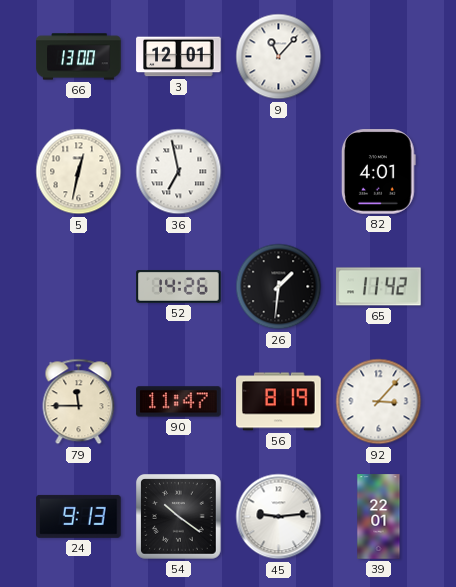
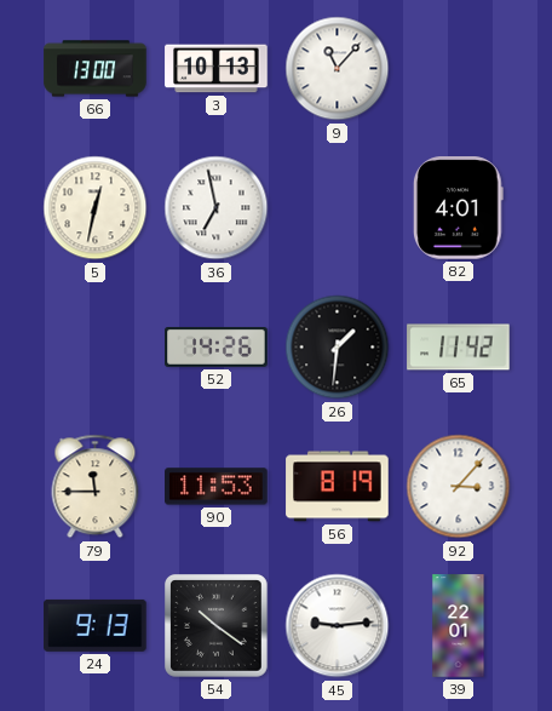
3: 12:01 -> 10:13
90: 11:47 -> 11:53
